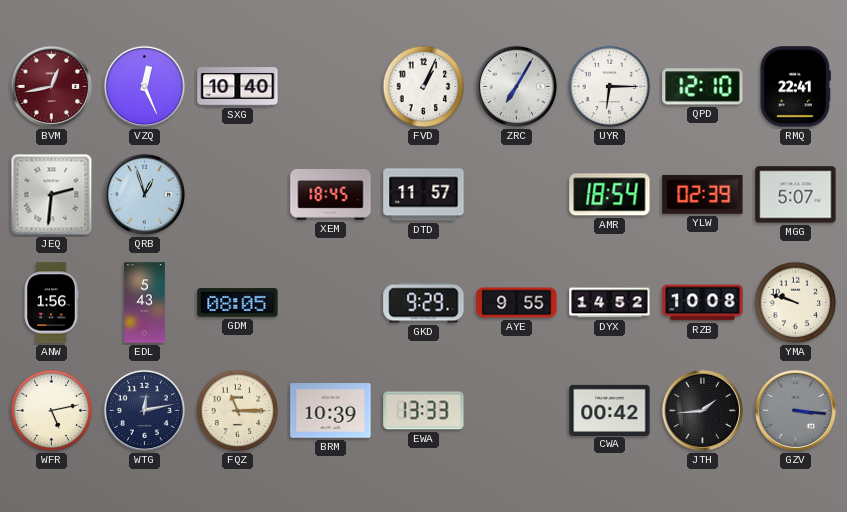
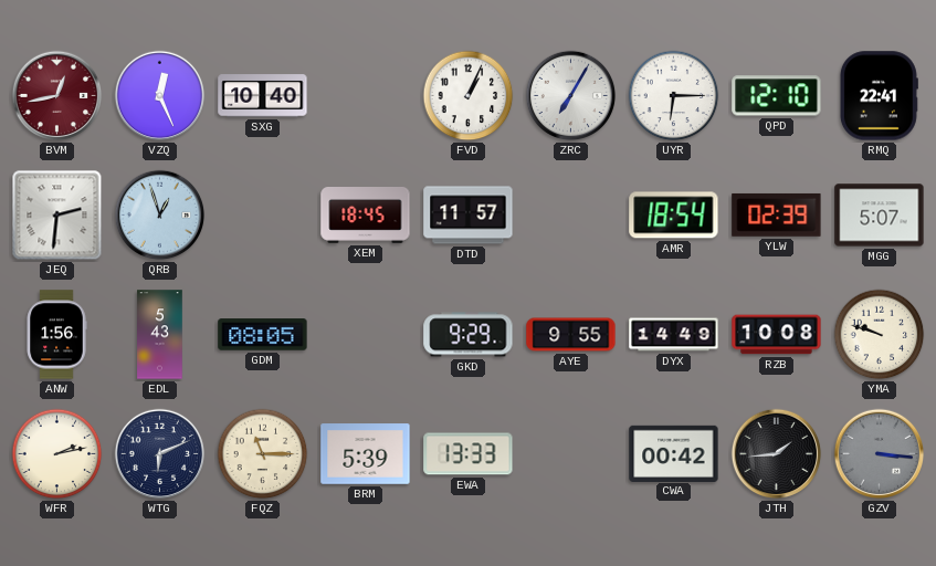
DYX: 14:52 -> 14:49
WFR: 5:13 -> 2:13
WTG: 12:13 -> 6:11
BRM: 10:39 -> 5:39
